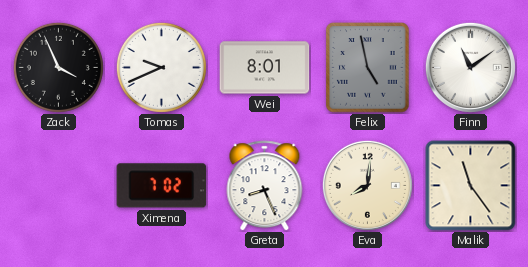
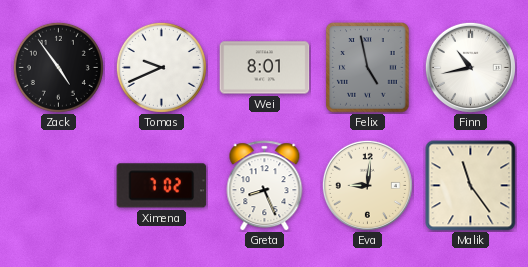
Zack: 3:56 -> 4:54
Finn: 11:09 -> 10:43
Eva: 8:01 -> 9:01
